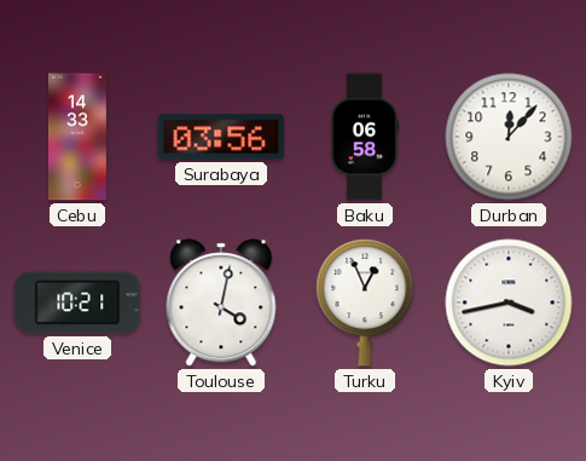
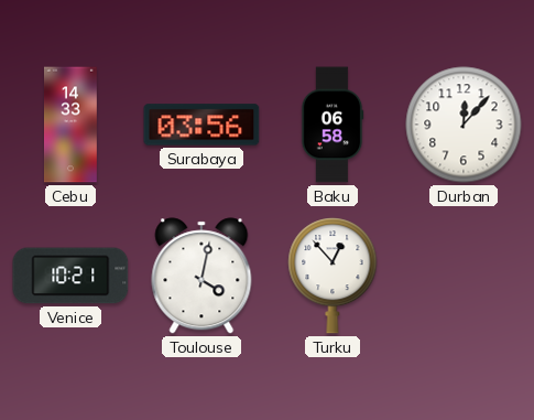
Turku: 12:56 -> 12:53
Kyiv: 3:43 -> none
